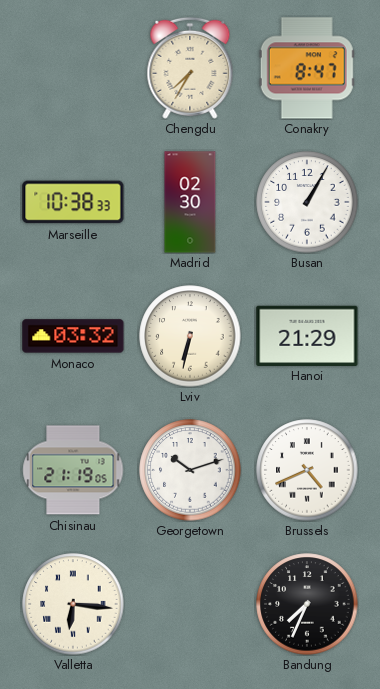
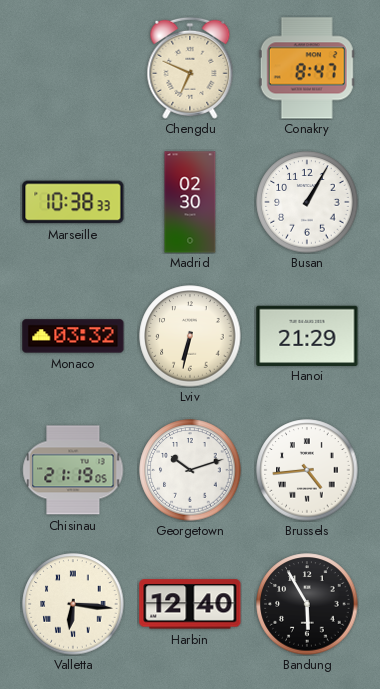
Chengdu: 7:35 -> 6:49
Brussels: 4:41 -> 4:44
Harbin: none -> 12:40
Bandung: 7:34 -> 5:55
